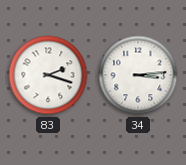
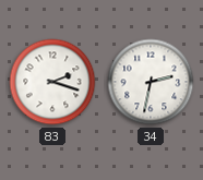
34: 3:14 -> 2:32
